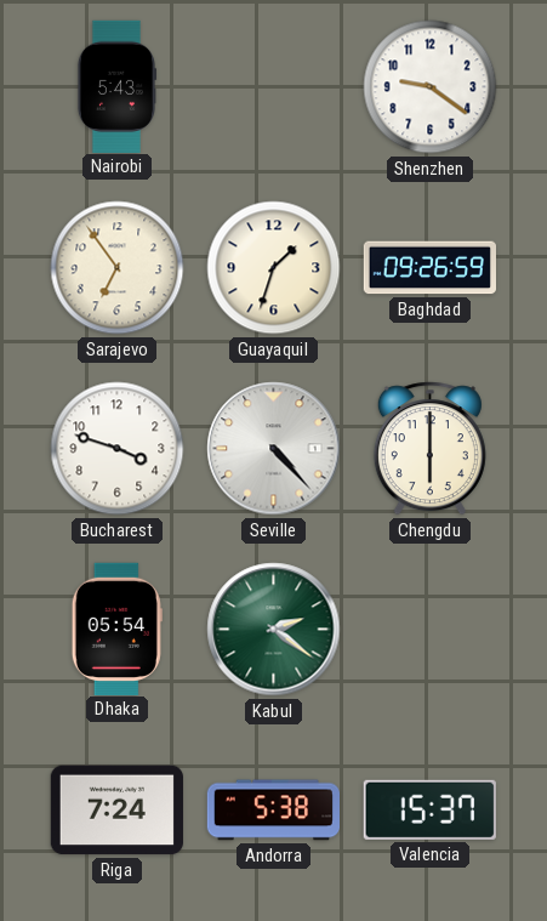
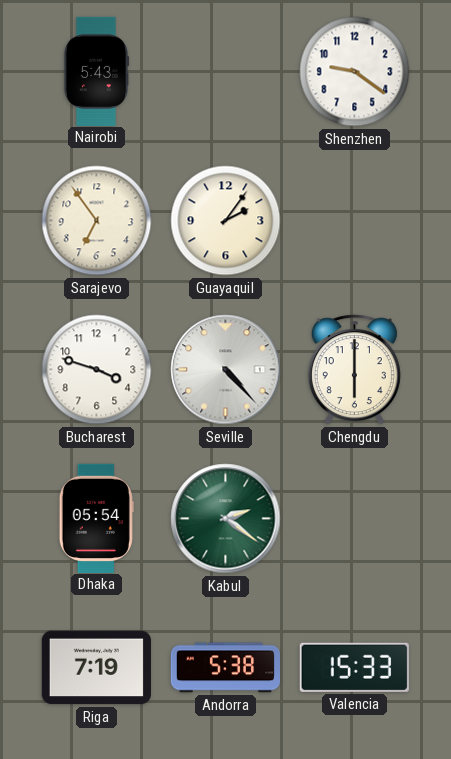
Guayaquil: 1:33 -> 2:06
Baghdad: 09:26 -> none
Riga: 7:24 -> 7:19
Valencia: 15:37 -> 15:33
